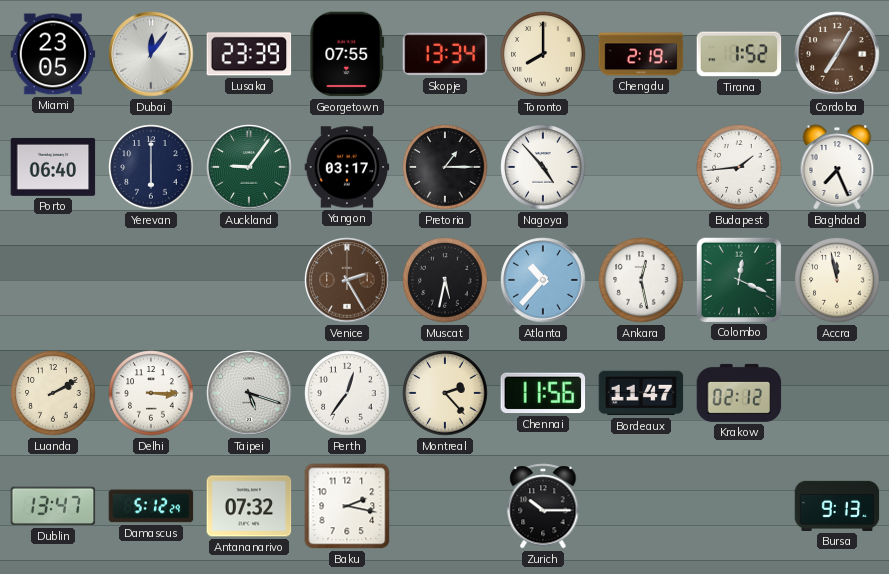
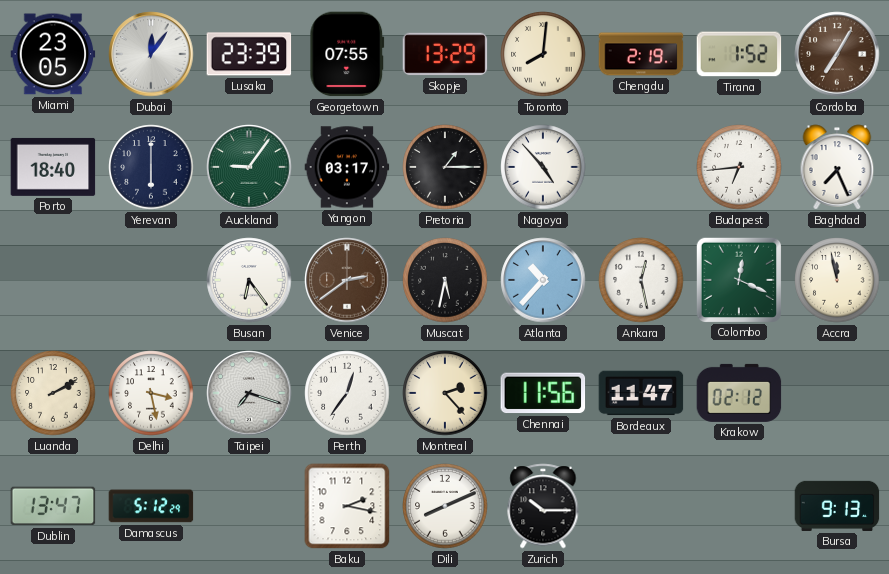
Skopje: 13:34 -> 13:29
Toronto: 8:00 -> 8:01
Porto: 06:40 -> 18:40
Budapest: 1:44 -> 6:44
Busan: none -> 6:24
Venice: 2:25 -> 2:39
Delhi: 3:15 -> 3:28
Taipei: 5:18 -> 7:18
Antananarivo: 07:32 -> none
Dili: none -> 8:11
